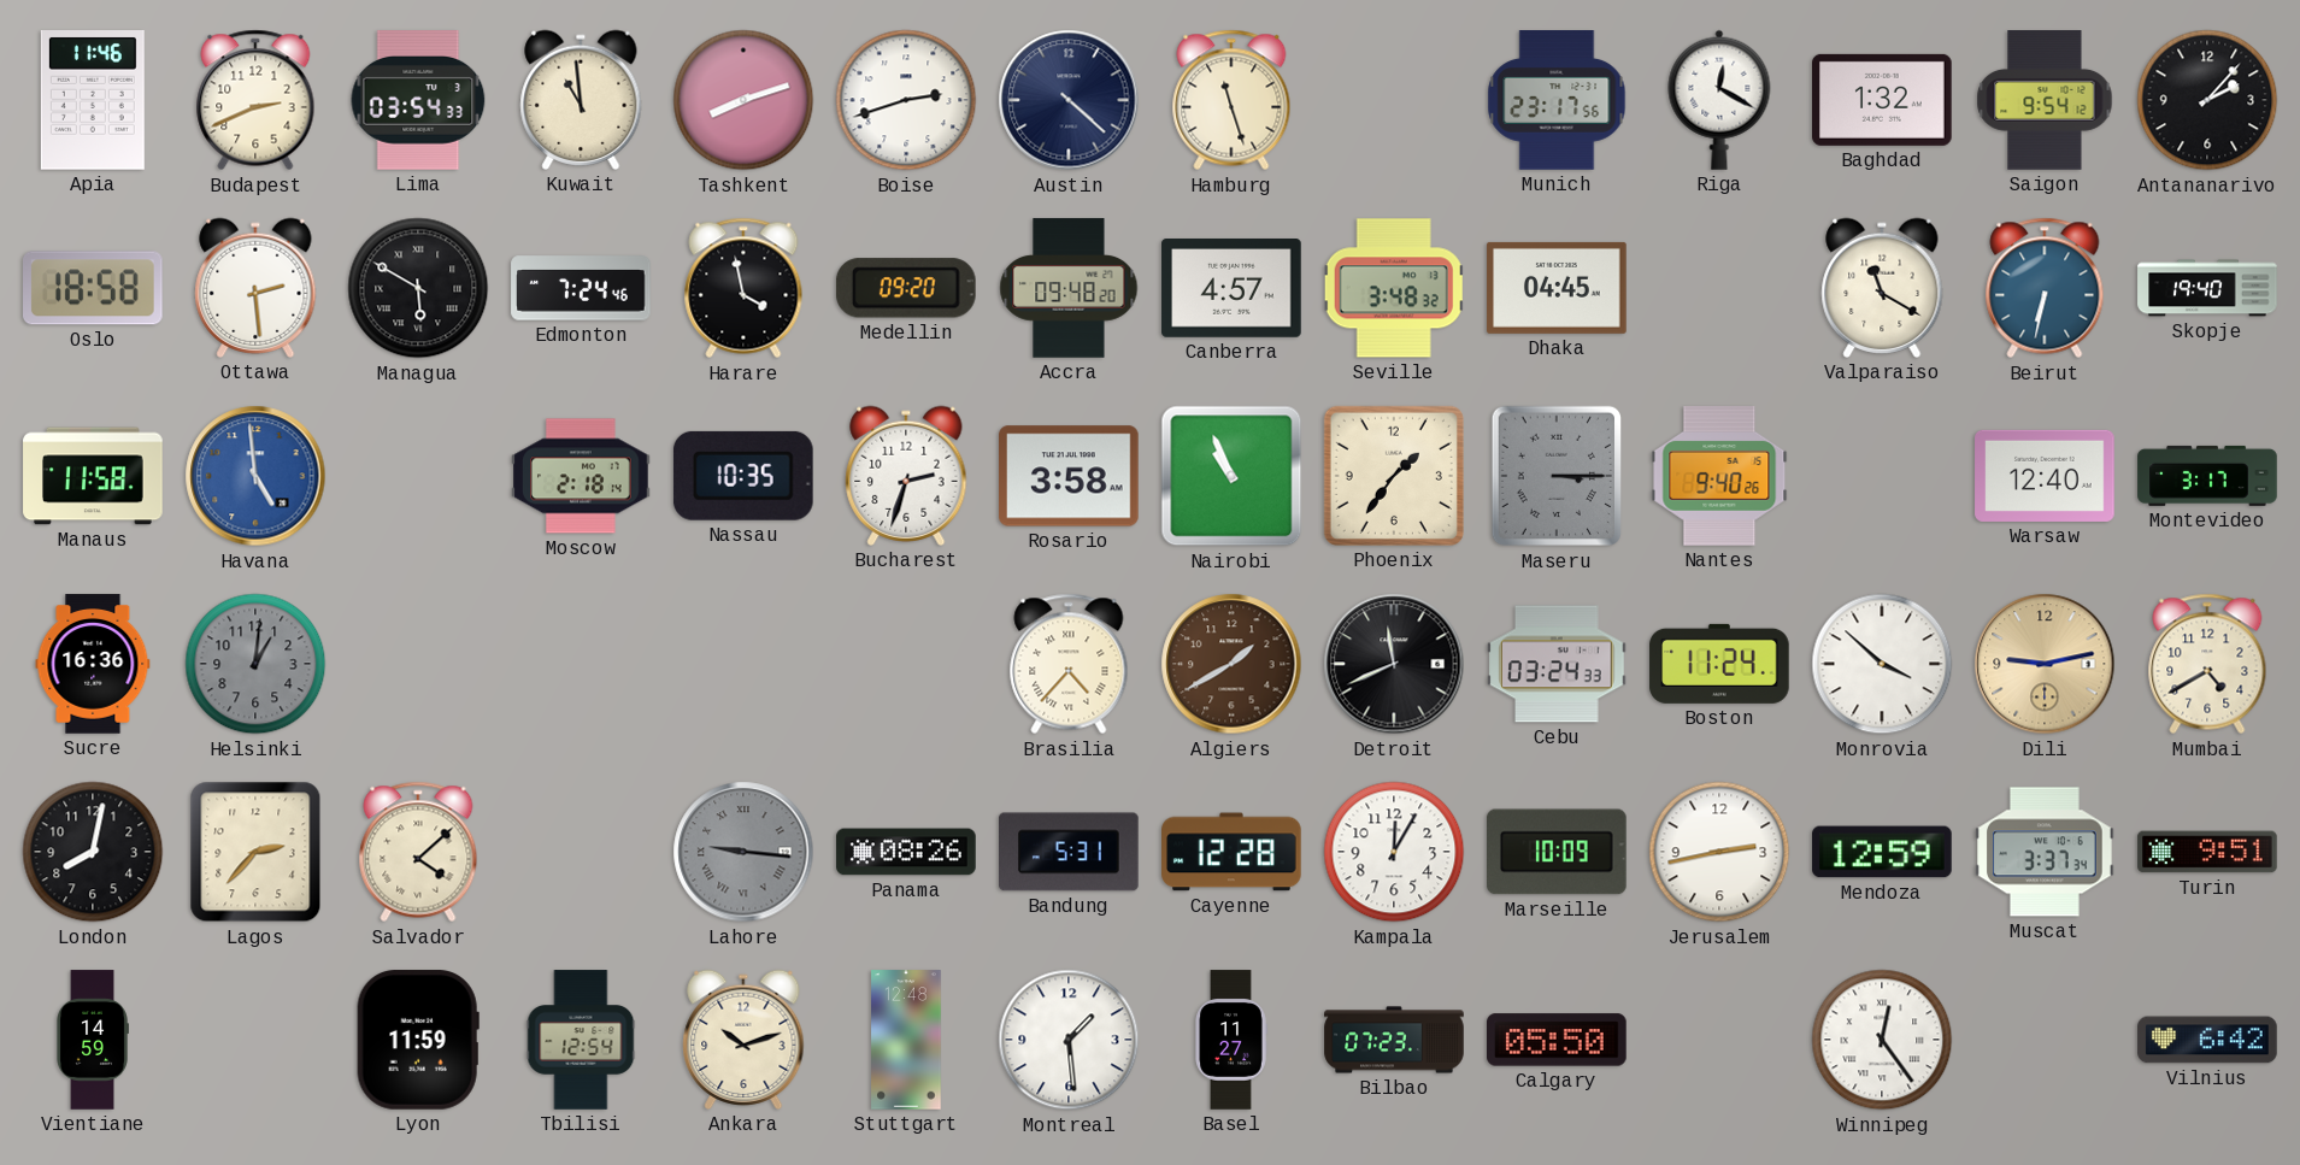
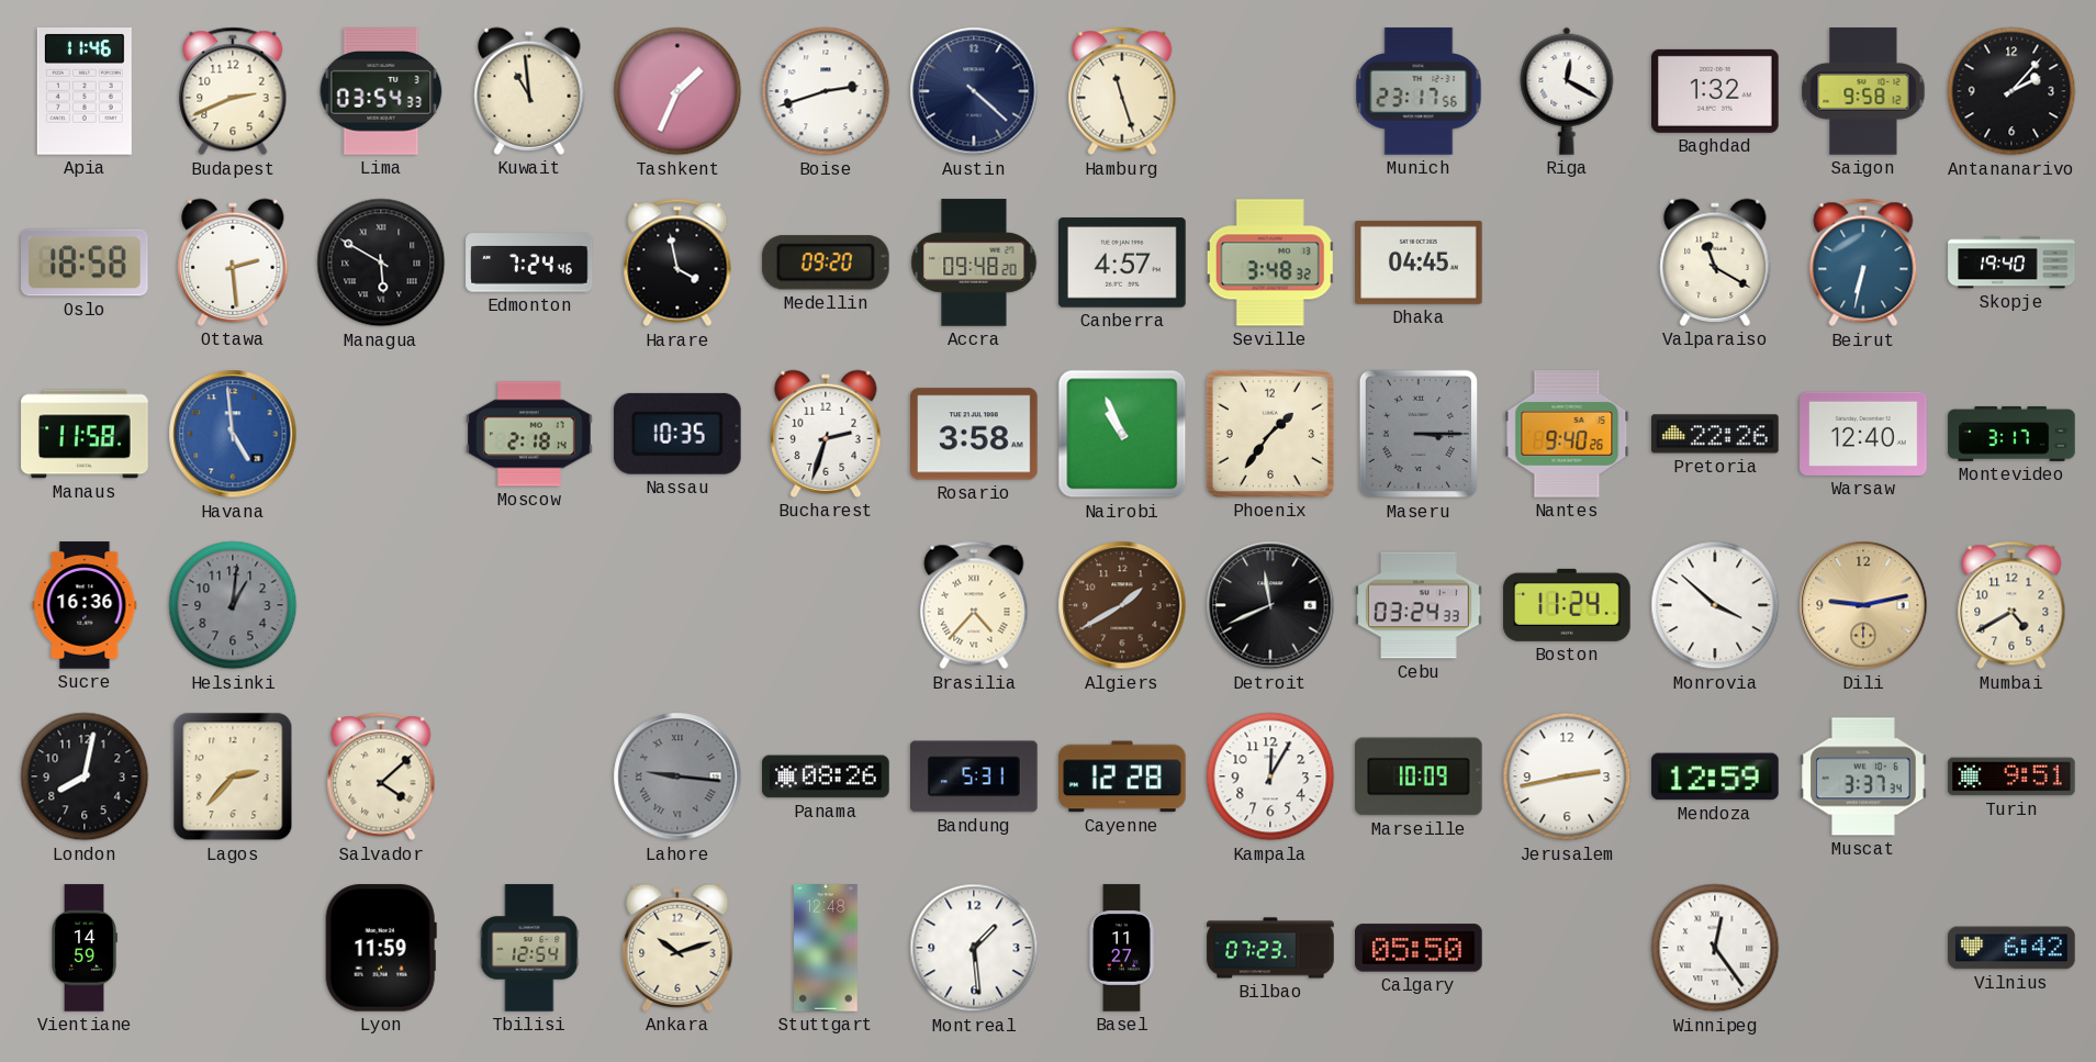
Tashkent: 8:12 -> 1:34
Saigon: 9:54 -> 9:58
Pretoria: none -> 22:26
